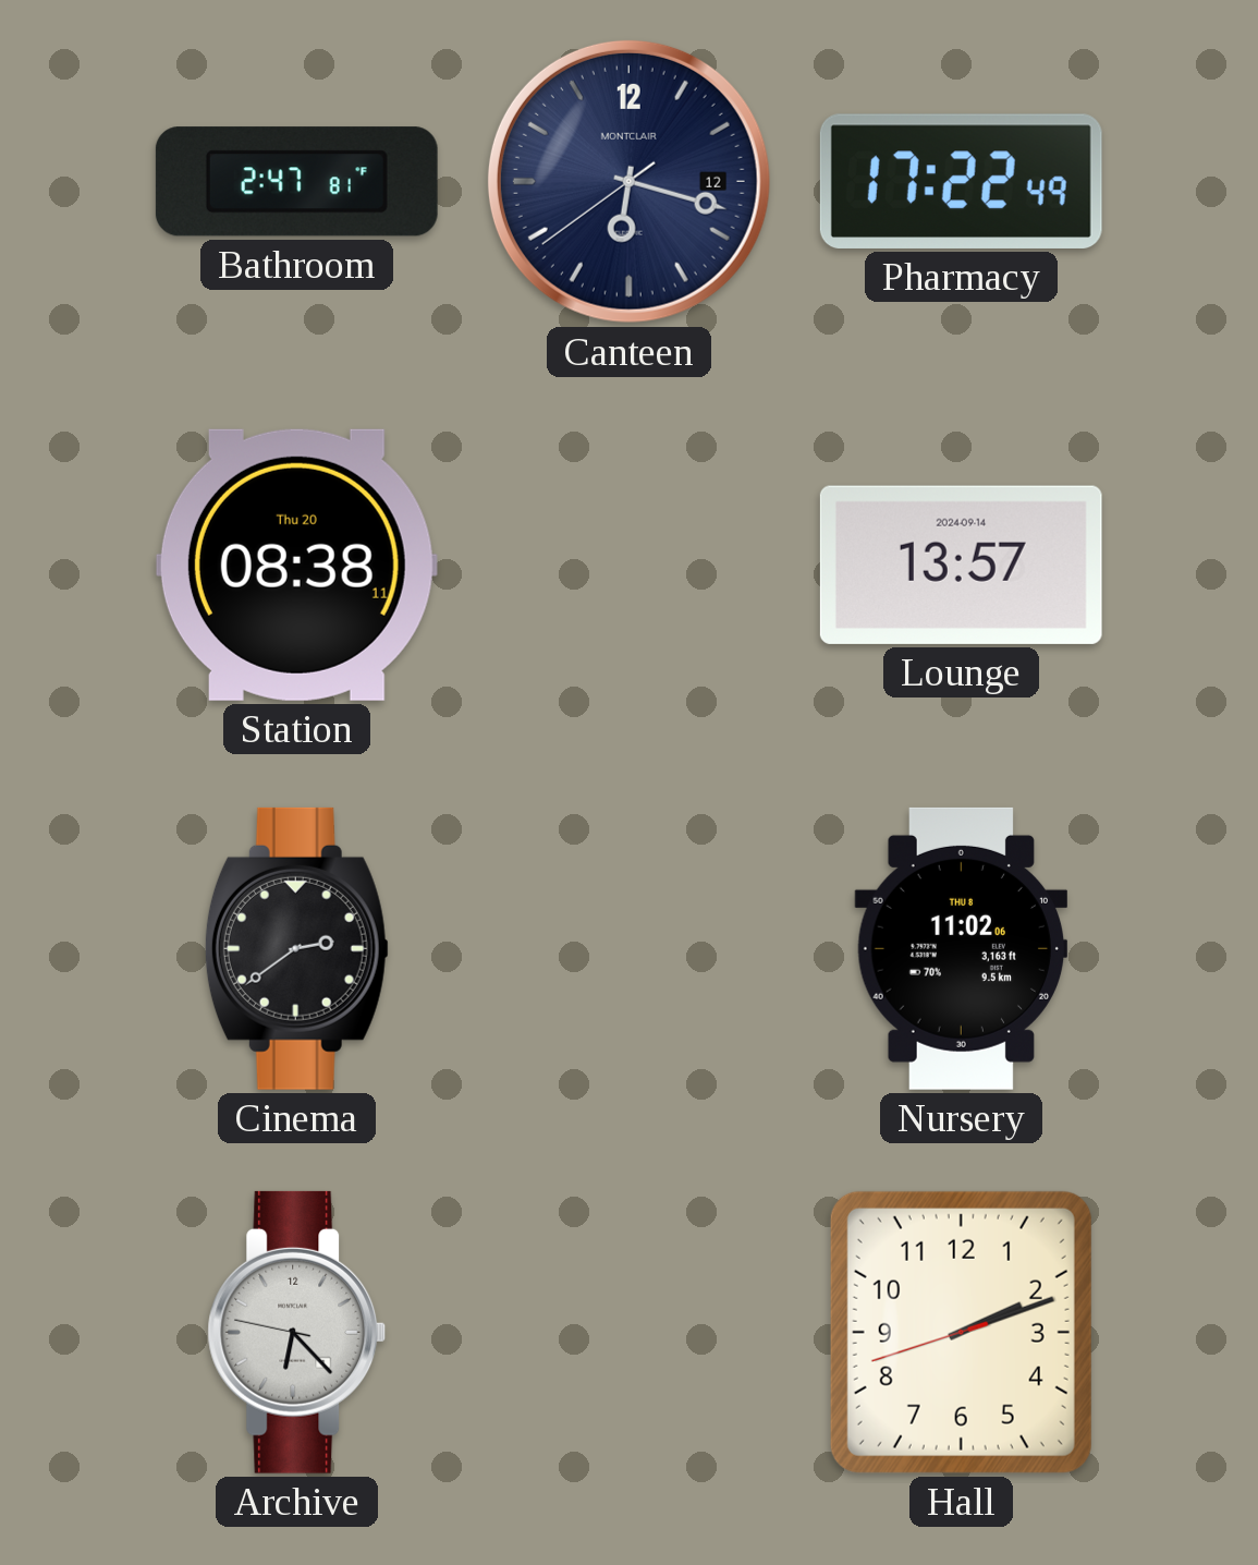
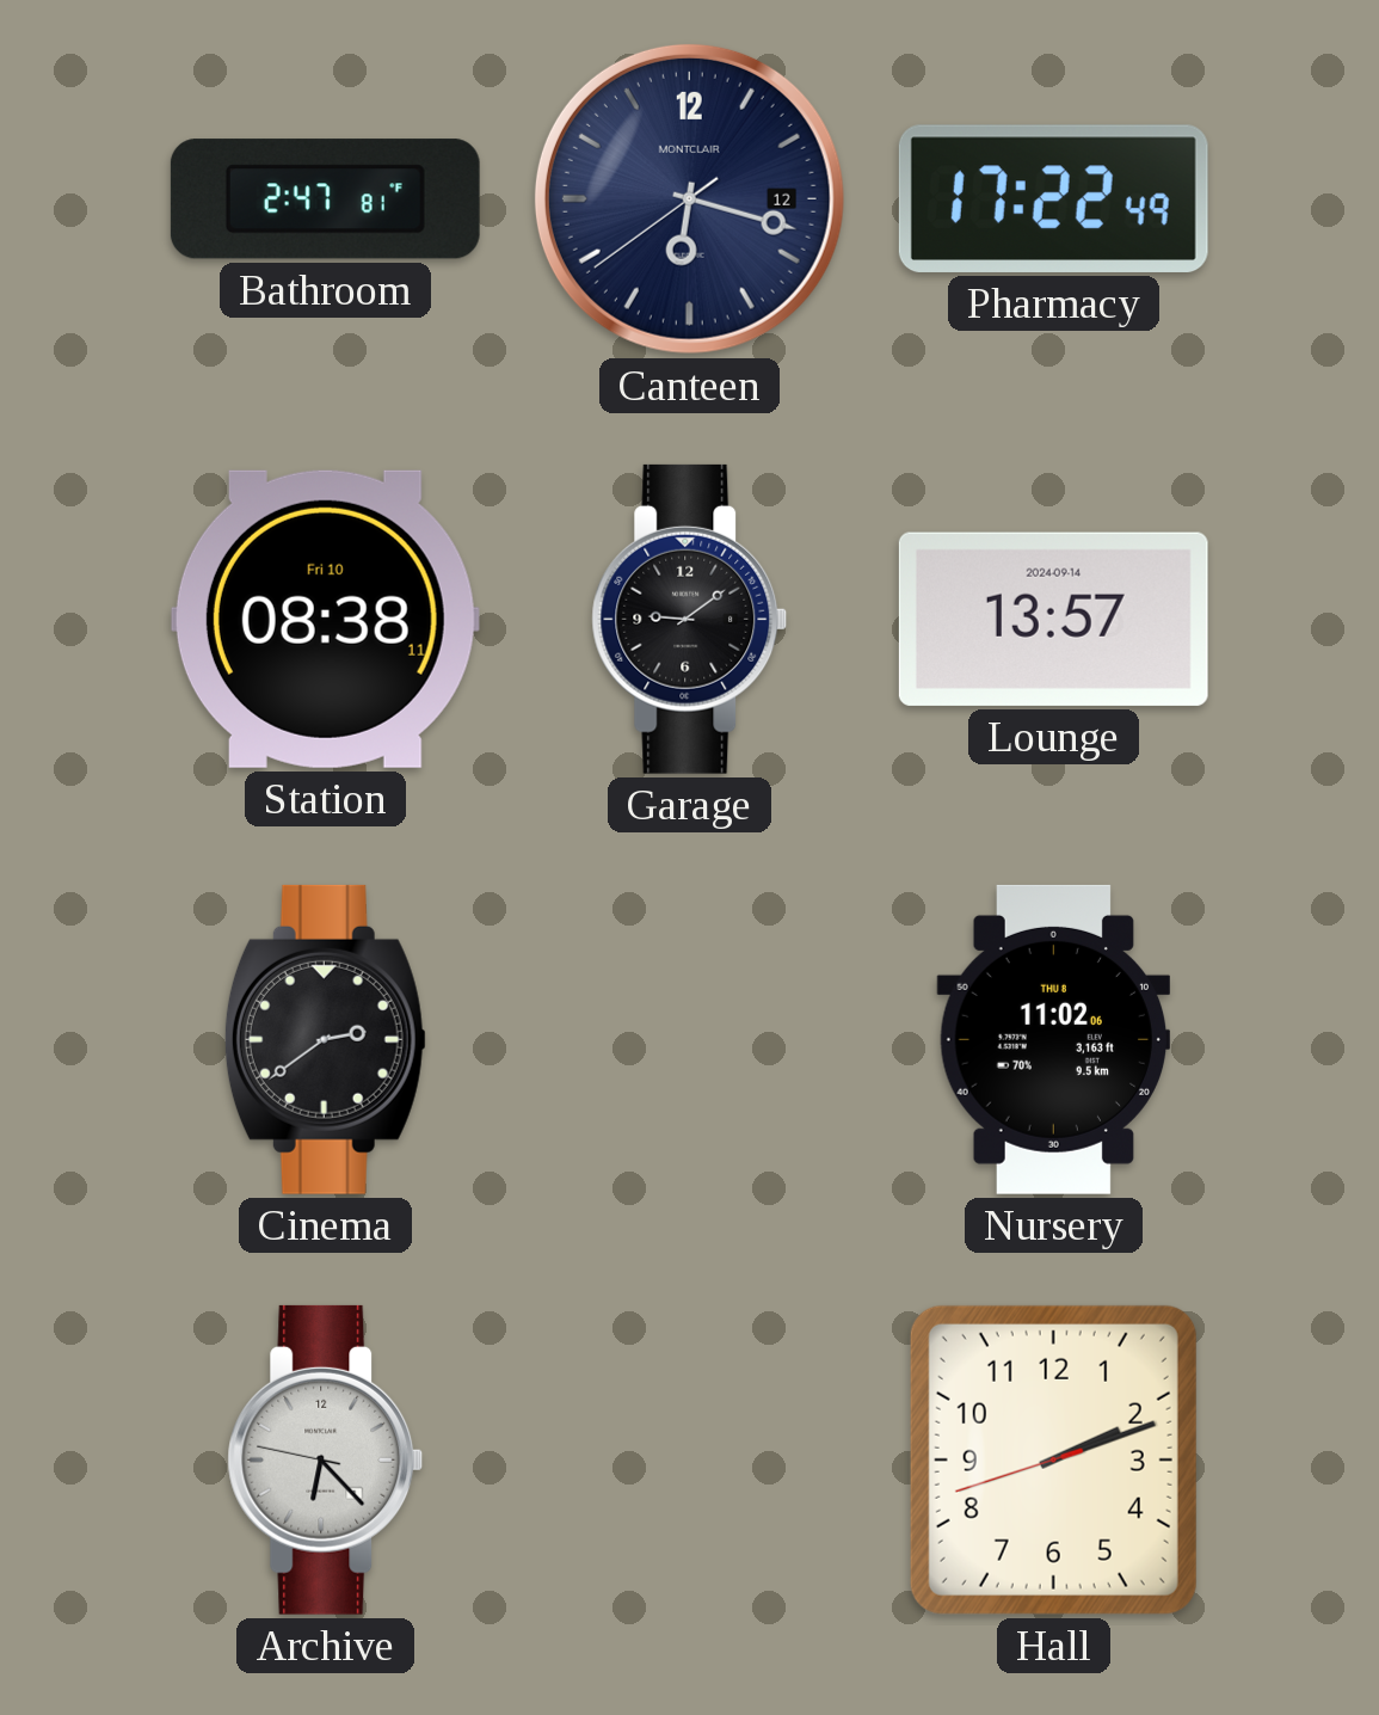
Station date: Thu 20 -> Fri 10
Garage: none -> 9:09
